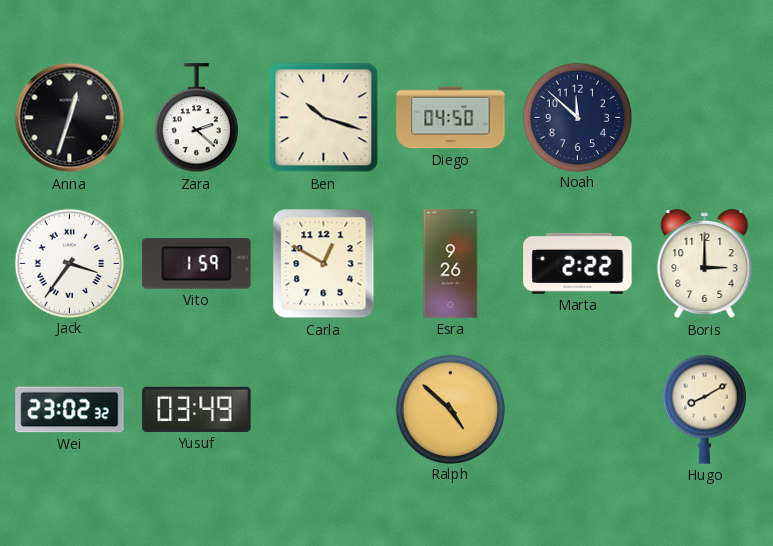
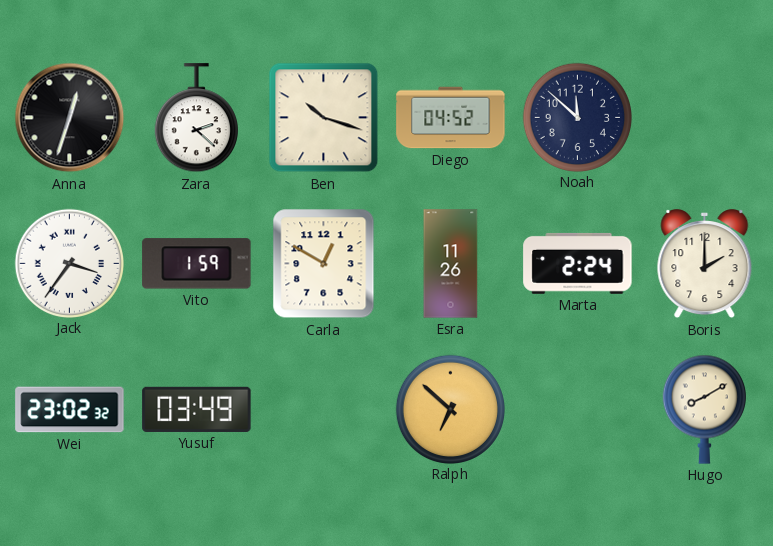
Diego: 04:50 -> 04:52
Esra: 9:26 -> 11:26
Marta: 2:22 -> 2:24
Boris: 3:00 -> 2:00
Ralph: 4:52 -> 6:52
